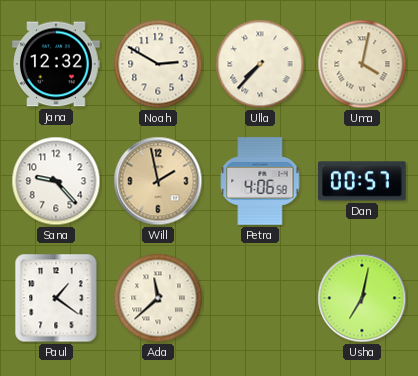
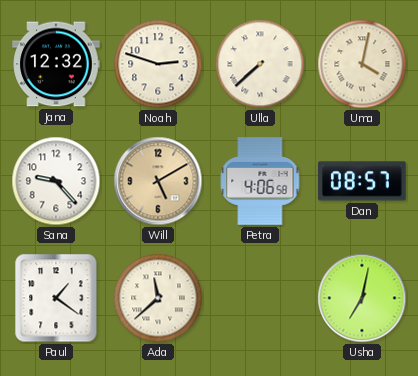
Noah: 2:50 -> 2:48
Ulla: 7:37 -> 7:38
Will: 1:58 -> 5:10
Dan: 00:57 -> 08:57
